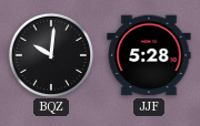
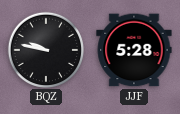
BQZ: 10:01 -> 9:47
